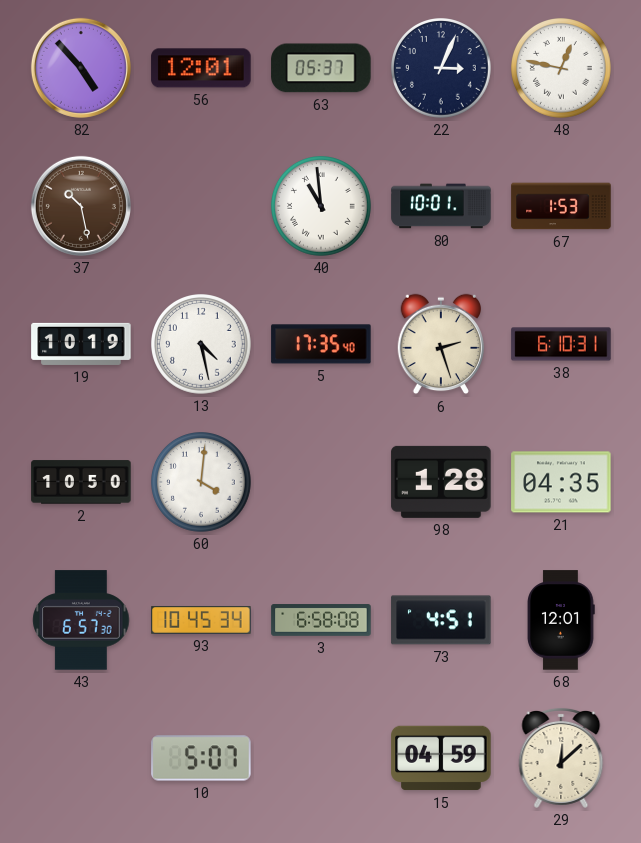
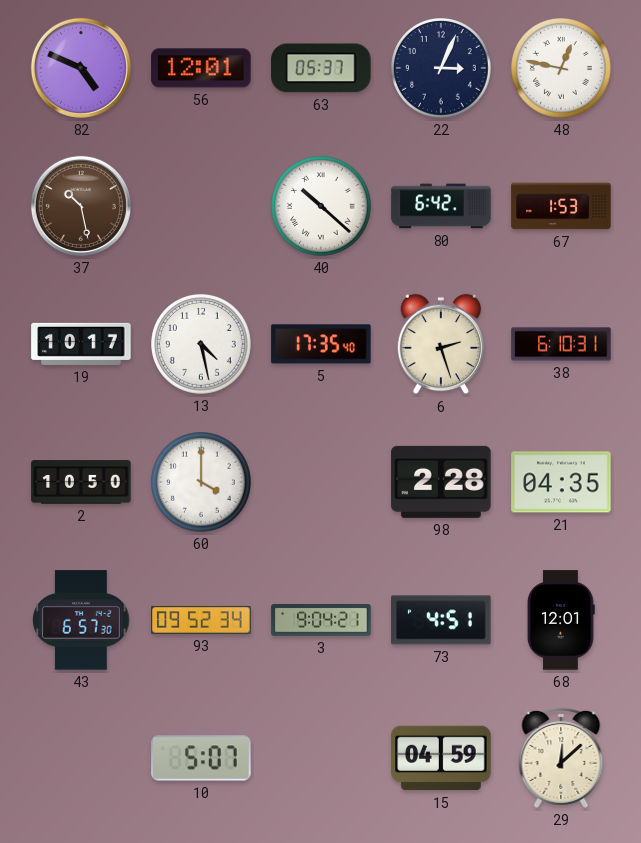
82: 4:53 -> 4:49
40: 10:59 -> 10:22
80: 10:01 -> 6:42
19: 10:19 -> 10:17
60: 4:01 -> 4:00
98: 1:28 -> 2:28
93: 10:45 -> 09:52
3: 6:58 -> 9:04
